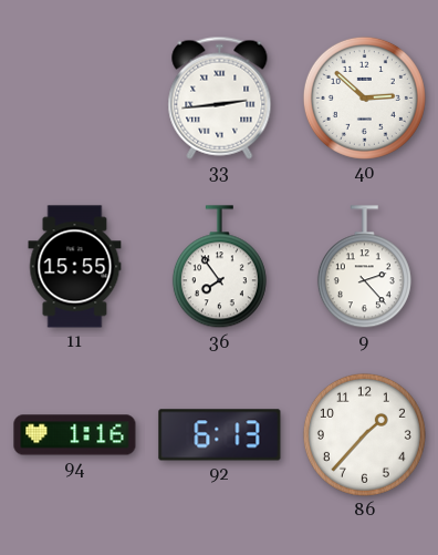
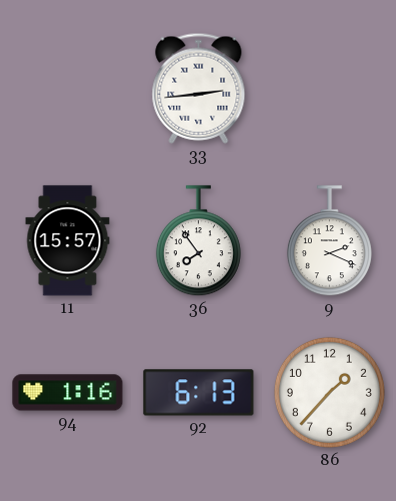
40: 2:52 -> none
11: 15:55 -> 15:57
9: 2:23 -> 2:19
